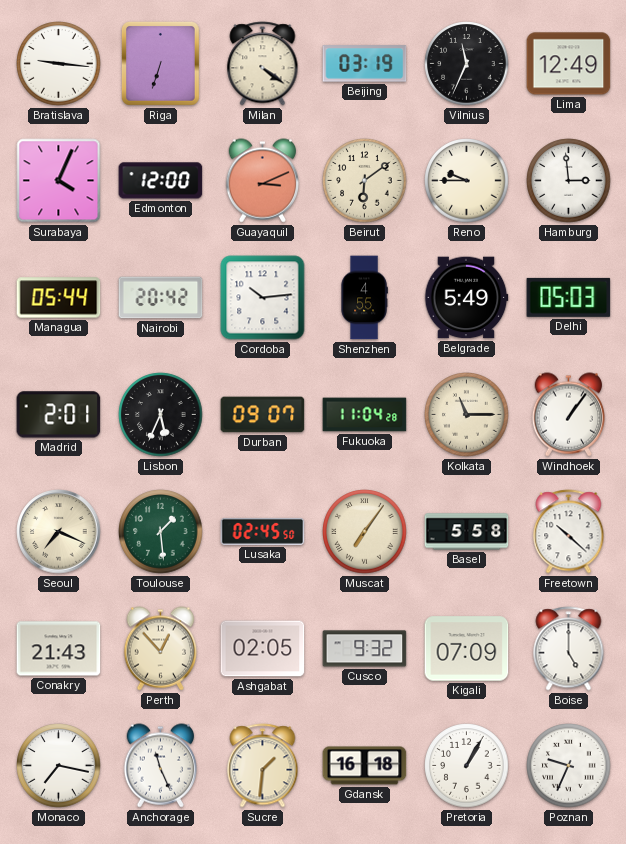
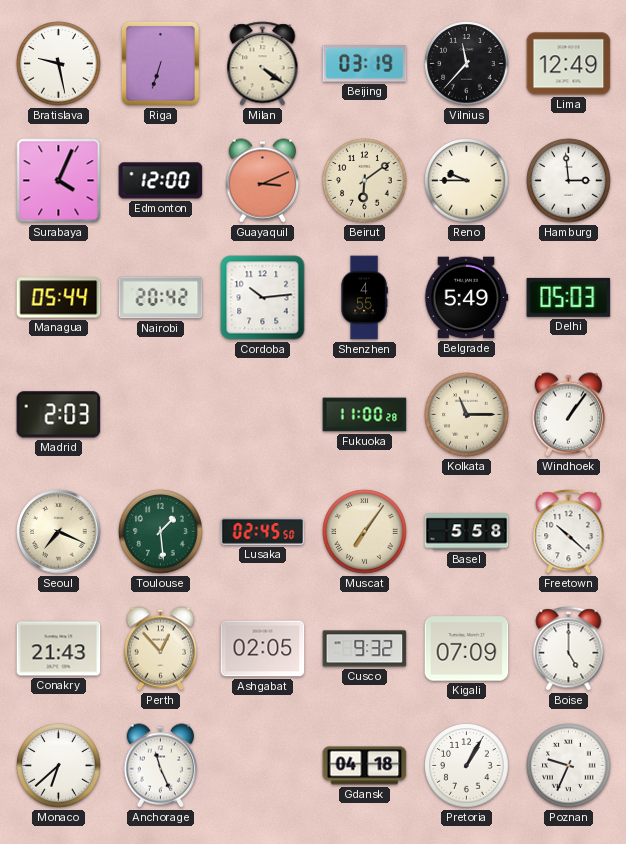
Bratislava: 9:16 -> 9:28
Vilnius: 11:34 -> 11:37
Madrid: 2:01 -> 2:03
Lisbon: 5:34 -> none
Durban: 09:07 -> none
Fukuoka: 11:04 -> 11:00
Monaco: 7:17 -> 6:38
Sucre: 1:31 -> none
Gdansk: 16:18 -> 04:18
